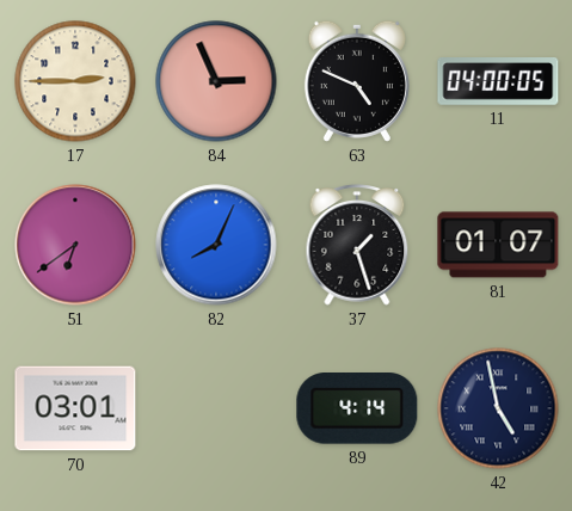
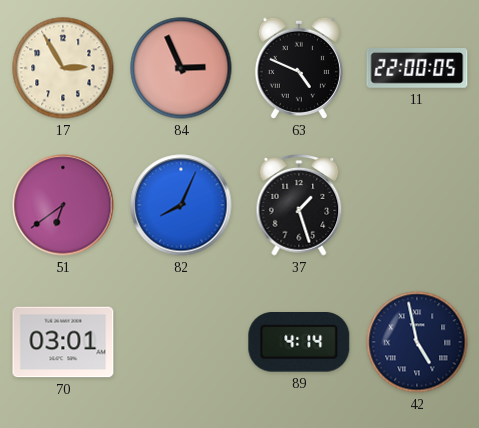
17: 2:45 -> 2:55
11: 04:00 -> 22:00
81: 01:07 -> none
